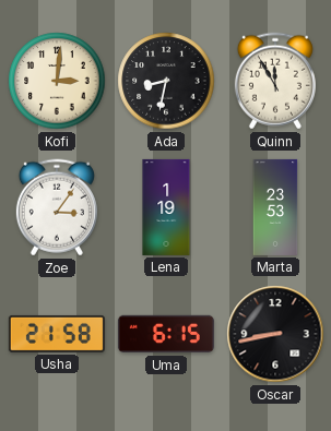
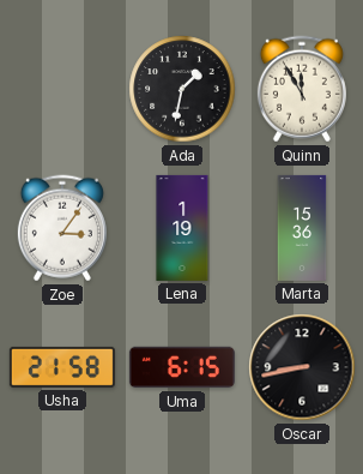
Kofi: 3:01 -> none
Ada: 8:32 -> 1:32
Marta: 23:53 -> 15:36
